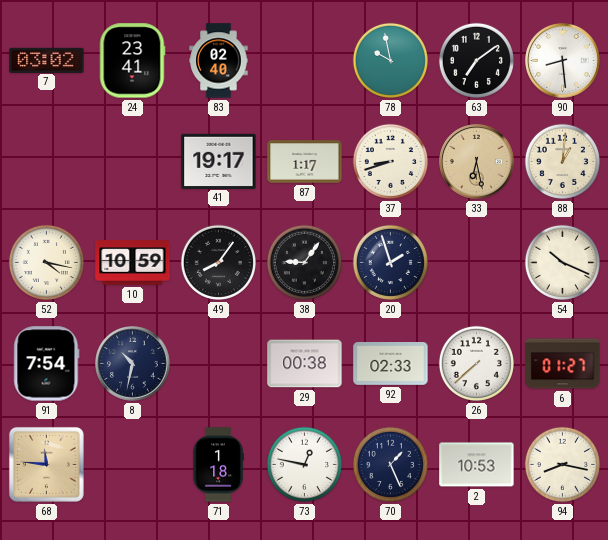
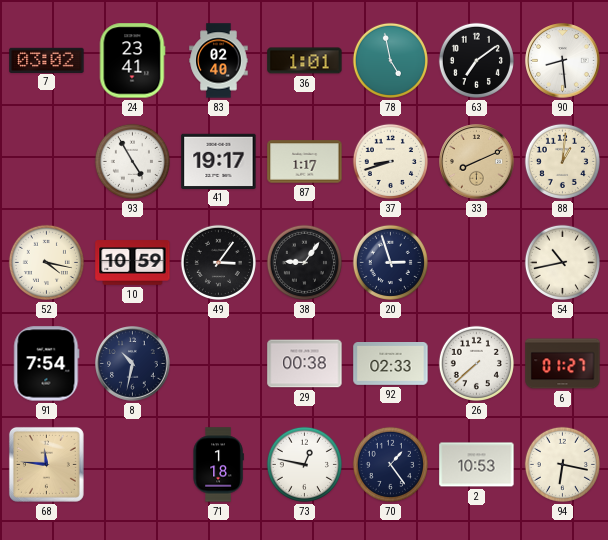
36: none -> 1:01
78: 9:58 -> 4:58
93: none -> 4:55
33: 6:28 -> 8:11
49: 8:06 -> 3:06
20: 1:57 -> 2:57
54: 10:19 -> 10:43
70: 1:26 -> 1:24
94: 8:17 -> 6:17
